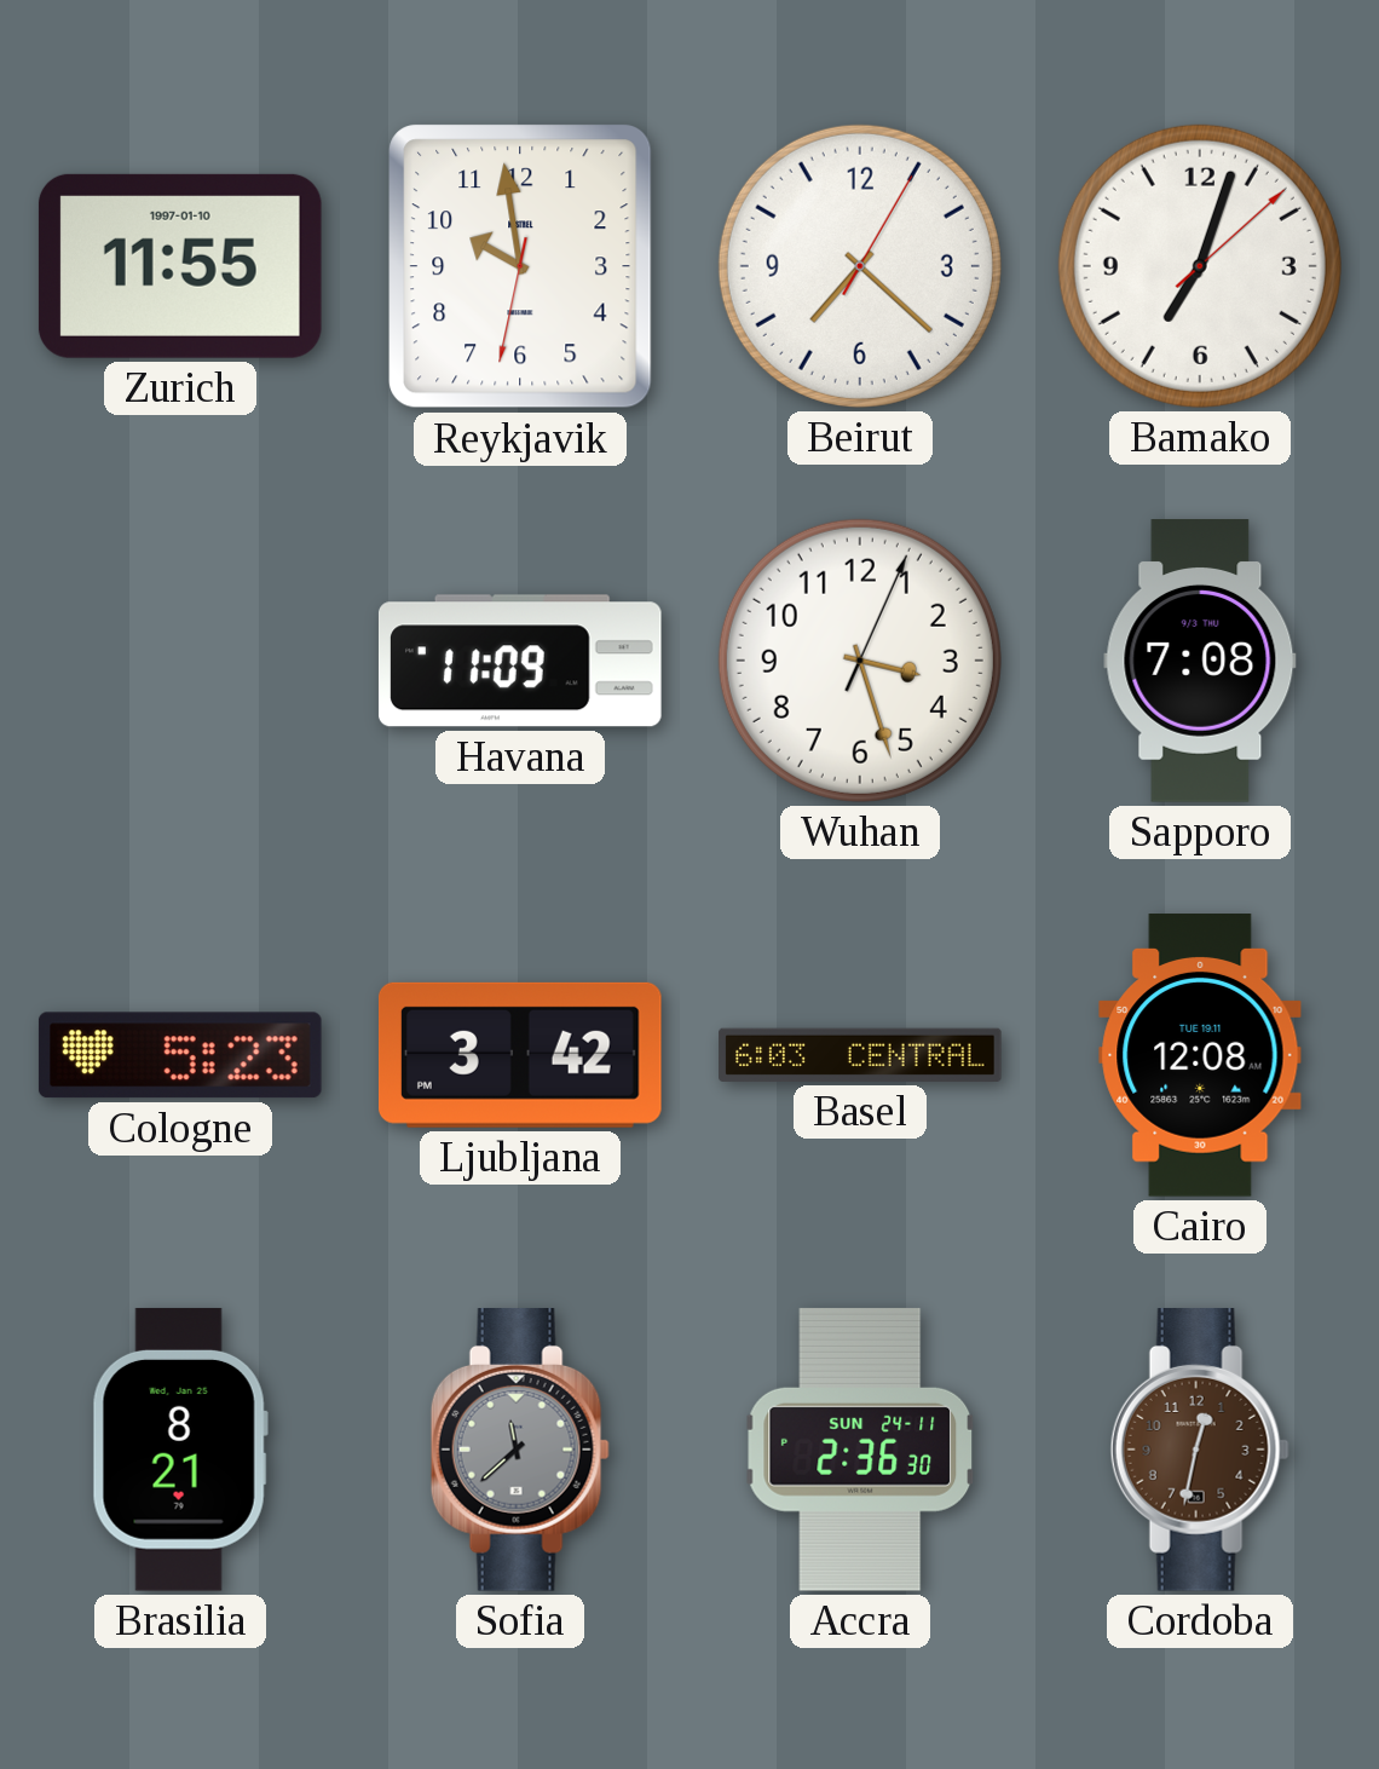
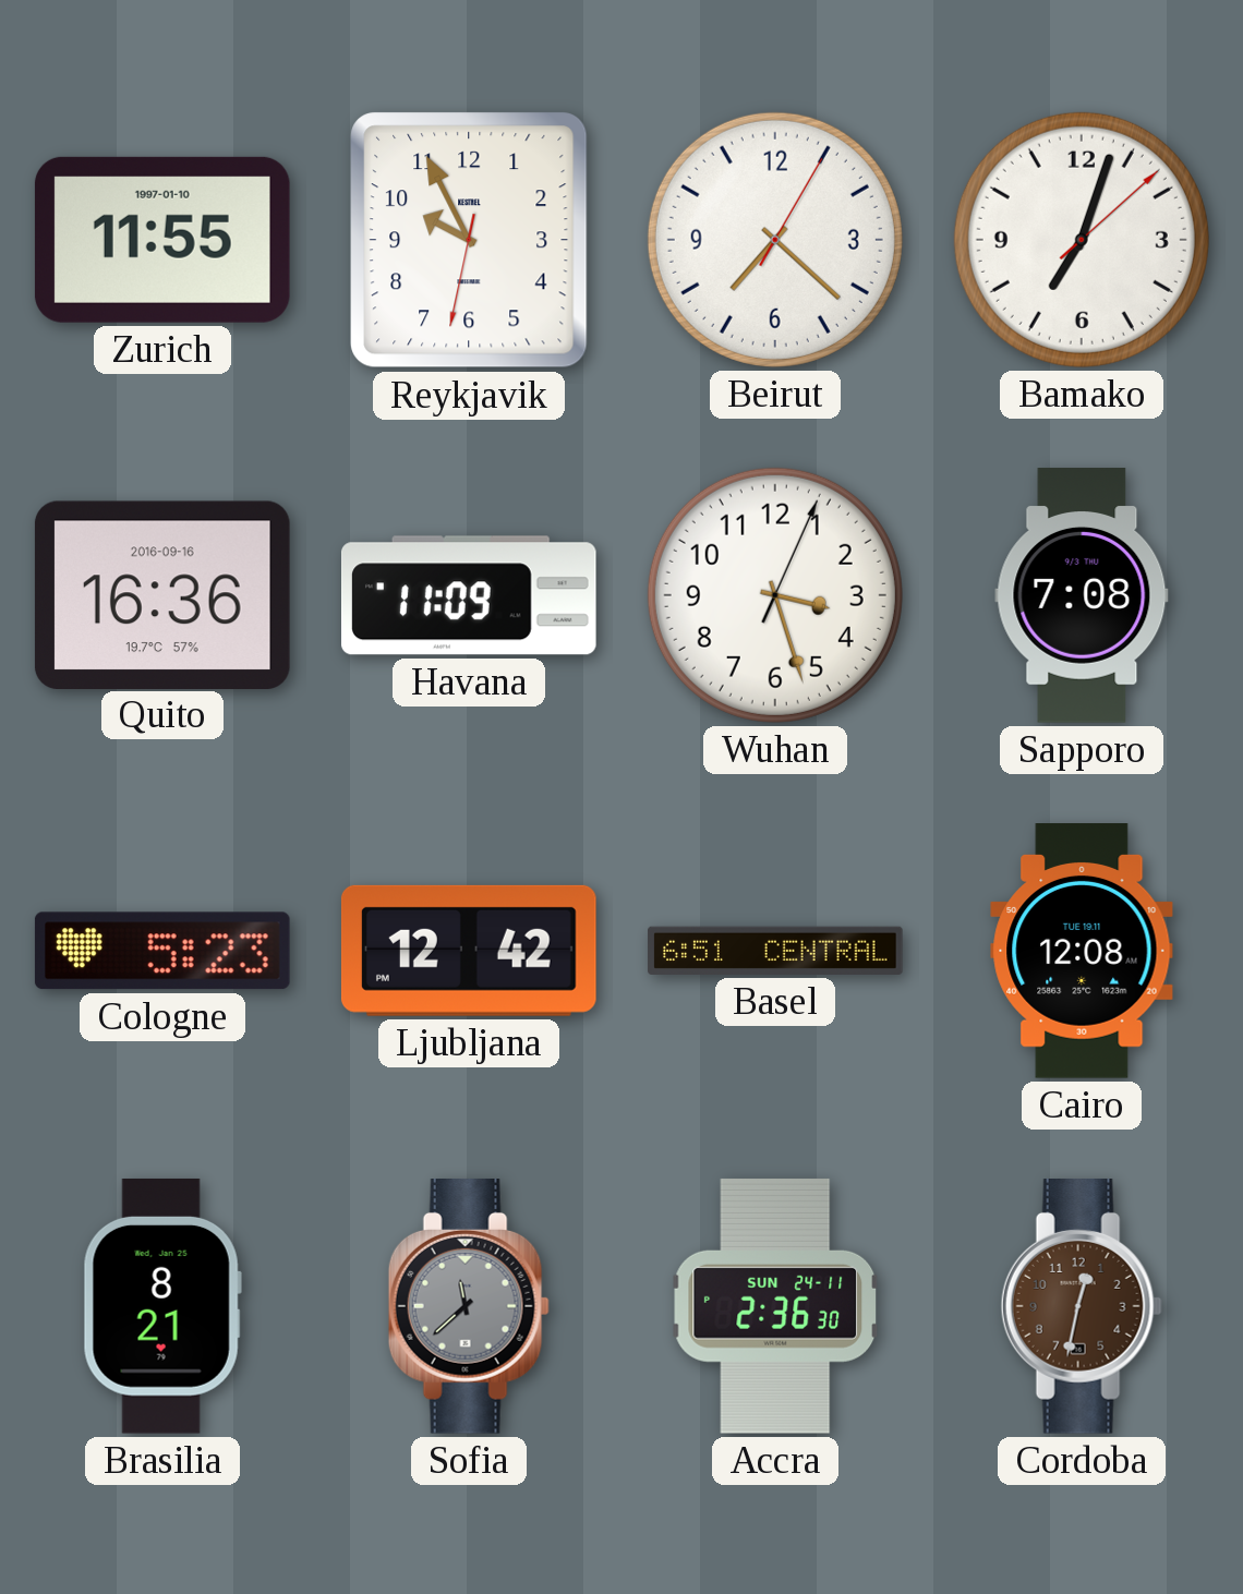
Reykjavik: 9:58 -> 9:55
Quito: none -> 16:36
Ljubljana: 3:42 -> 12:42
Basel: 6:03 -> 6:51
